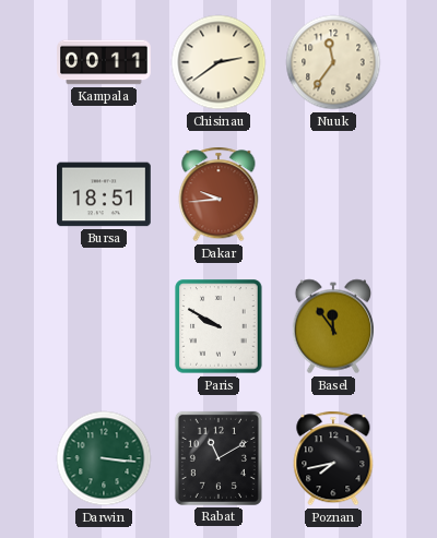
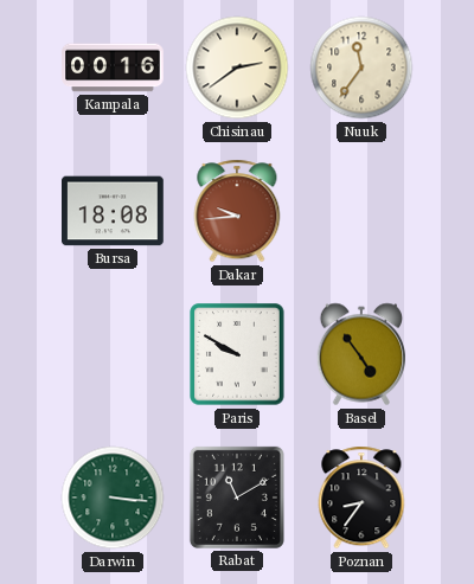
Kampala: 00:11 -> 00:16
Bursa: 18:51 -> 18:08
Basel: 11:54 -> 4:54
Poznan: 7:43 -> 8:36
